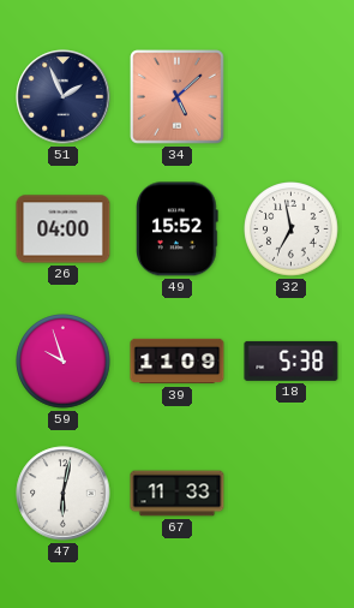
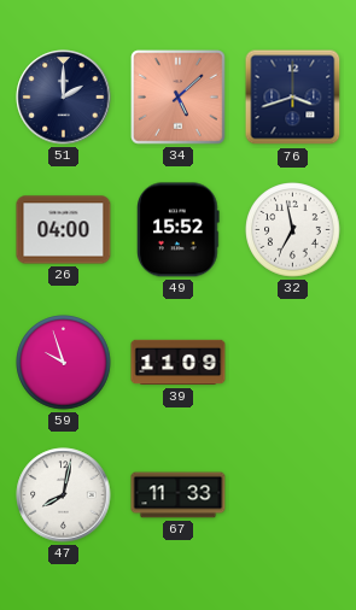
51: 1:56 -> 2:00
76: none -> 3:42
18: 5:38 -> none
47: 6:02 -> 8:02
